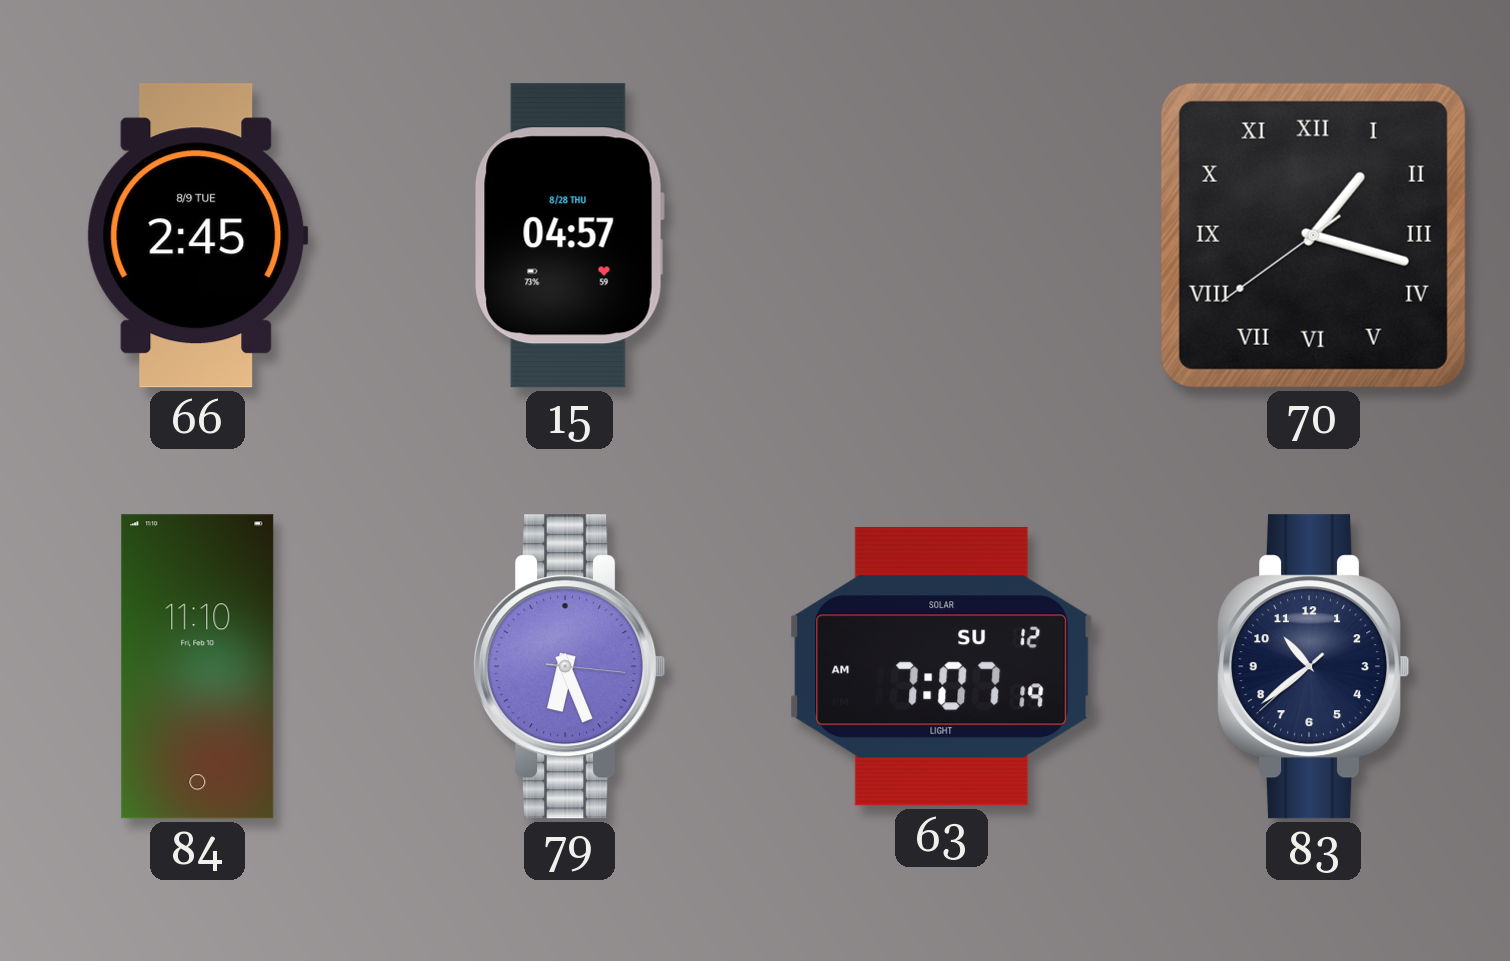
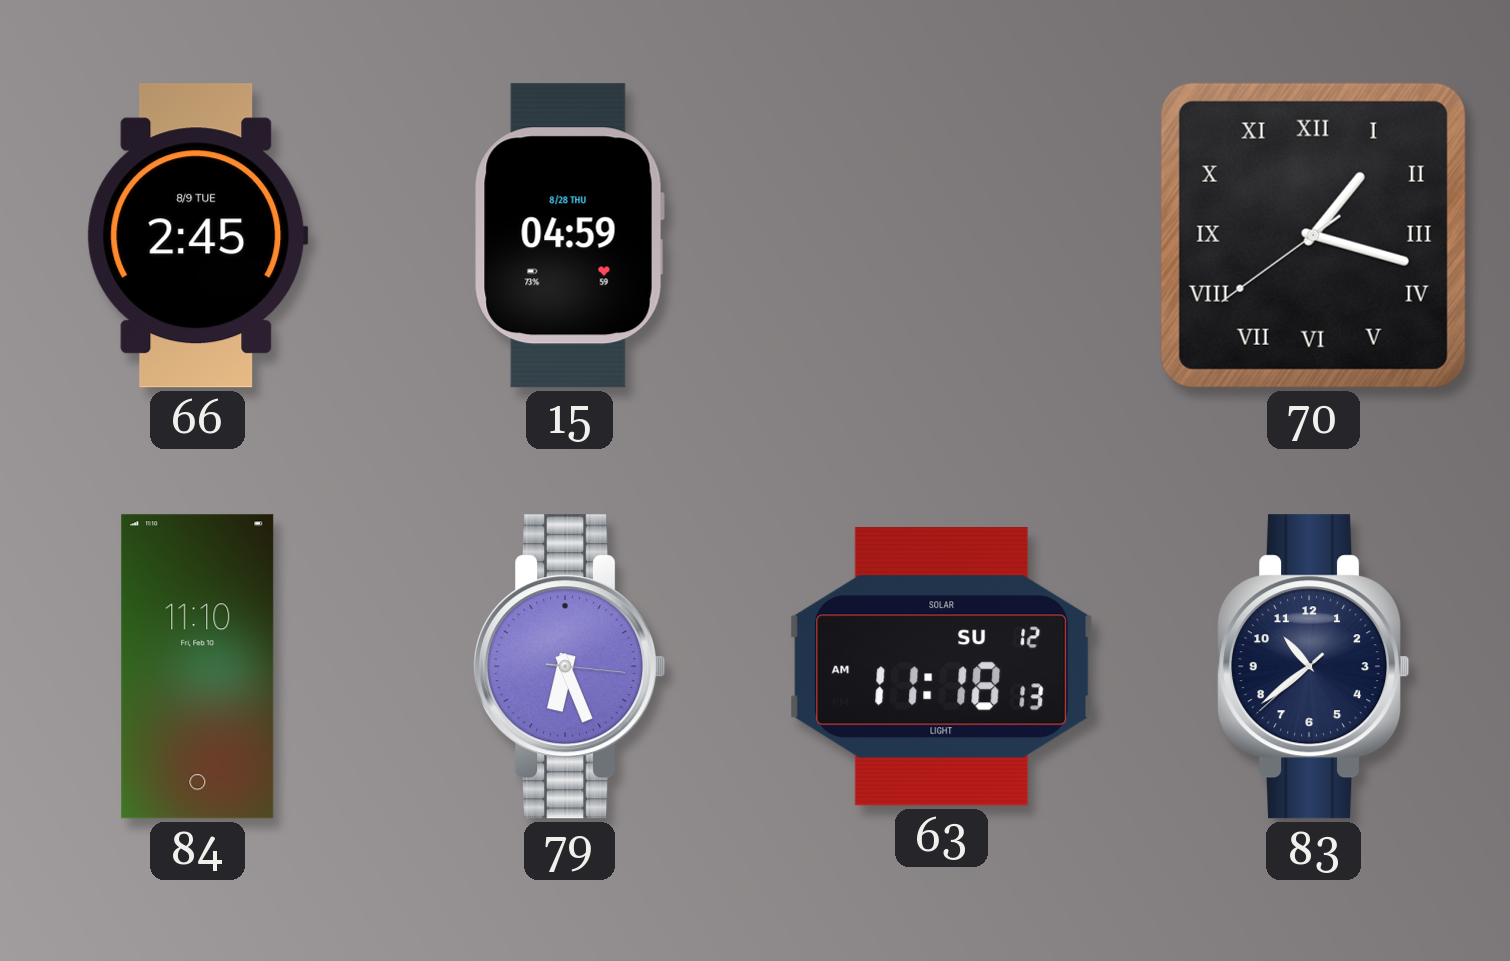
15: 04:57 -> 04:59
63: 7:07 -> 11:18
